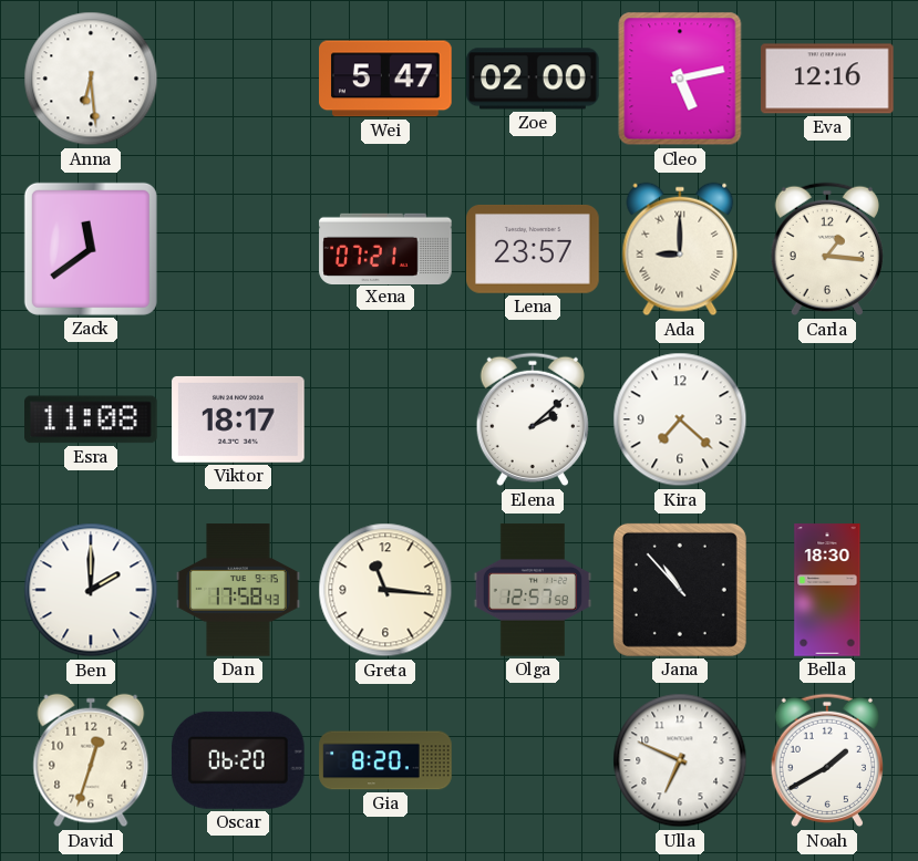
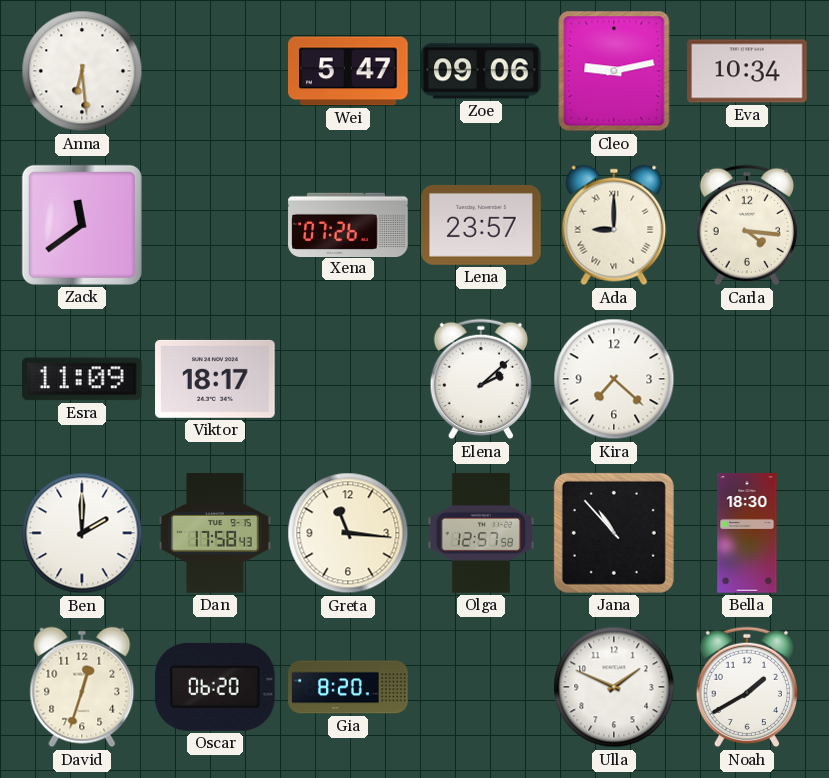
Zoe: 02:00 -> 09:06
Cleo: 5:13 -> 9:13
Eva: 12:16 -> 10:34
Xena: 07:21 -> 07:26
Carla: 1:16 -> 4:16
Esra: 11:08 -> 11:09
Ulla: 6:49 -> 1:49
